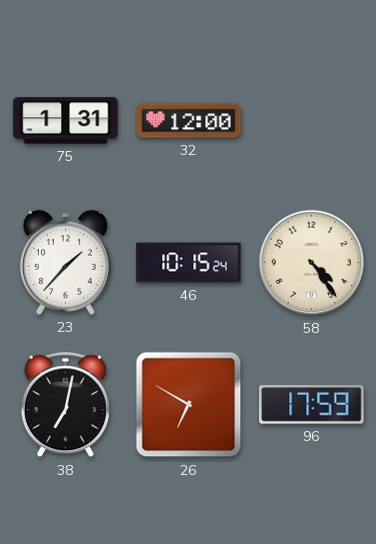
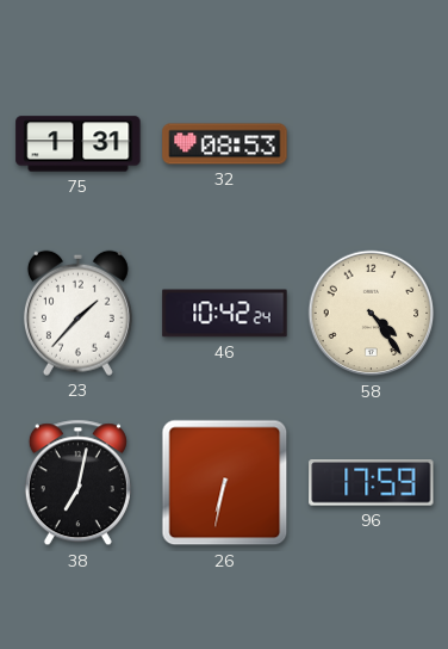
32: 12:00 -> 08:53
46: 10:15 -> 10:42
26: 6:50 -> 6:32
